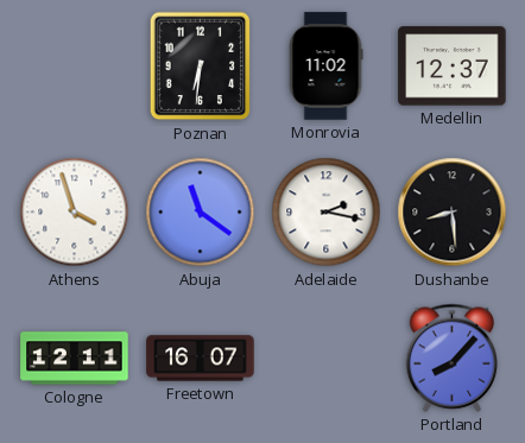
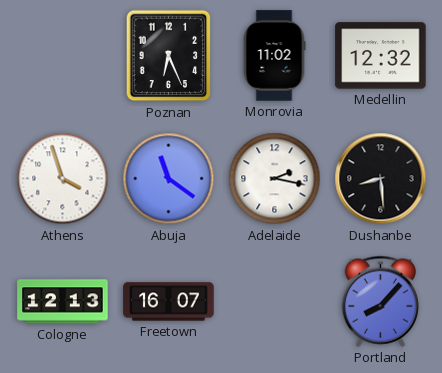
Poznan: 6:31 -> 6:26
Medellin: 12:37 -> 12:32
Cologne: 12:11 -> 12:13
